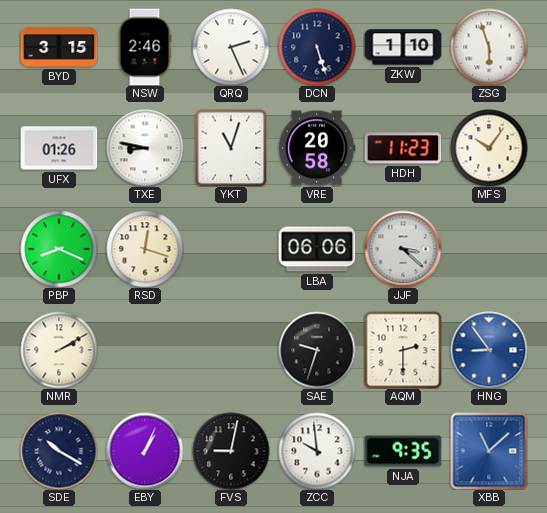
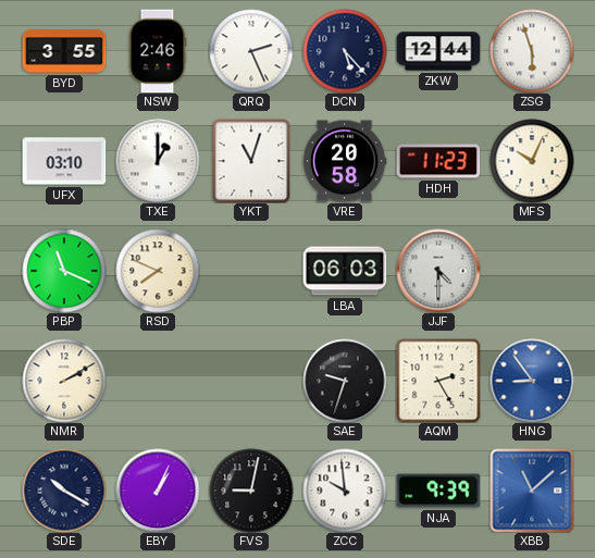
BYD: 3:15 -> 3:55
DCN: 5:27 -> 5:23
ZKW: 1:10 -> 12:44
UFX: 01:26 -> 03:10
TXE: 8:47 -> 1:00
MFS: 10:06 -> 10:04
PBP: 8:19 -> 11:19
RSD: 12:18 -> 7:49
LBA: 06:06 -> 06:03
JJF: 3:22 -> 4:30
AQM: 2:30 -> 2:25
NJA: 9:35 -> 9:39
